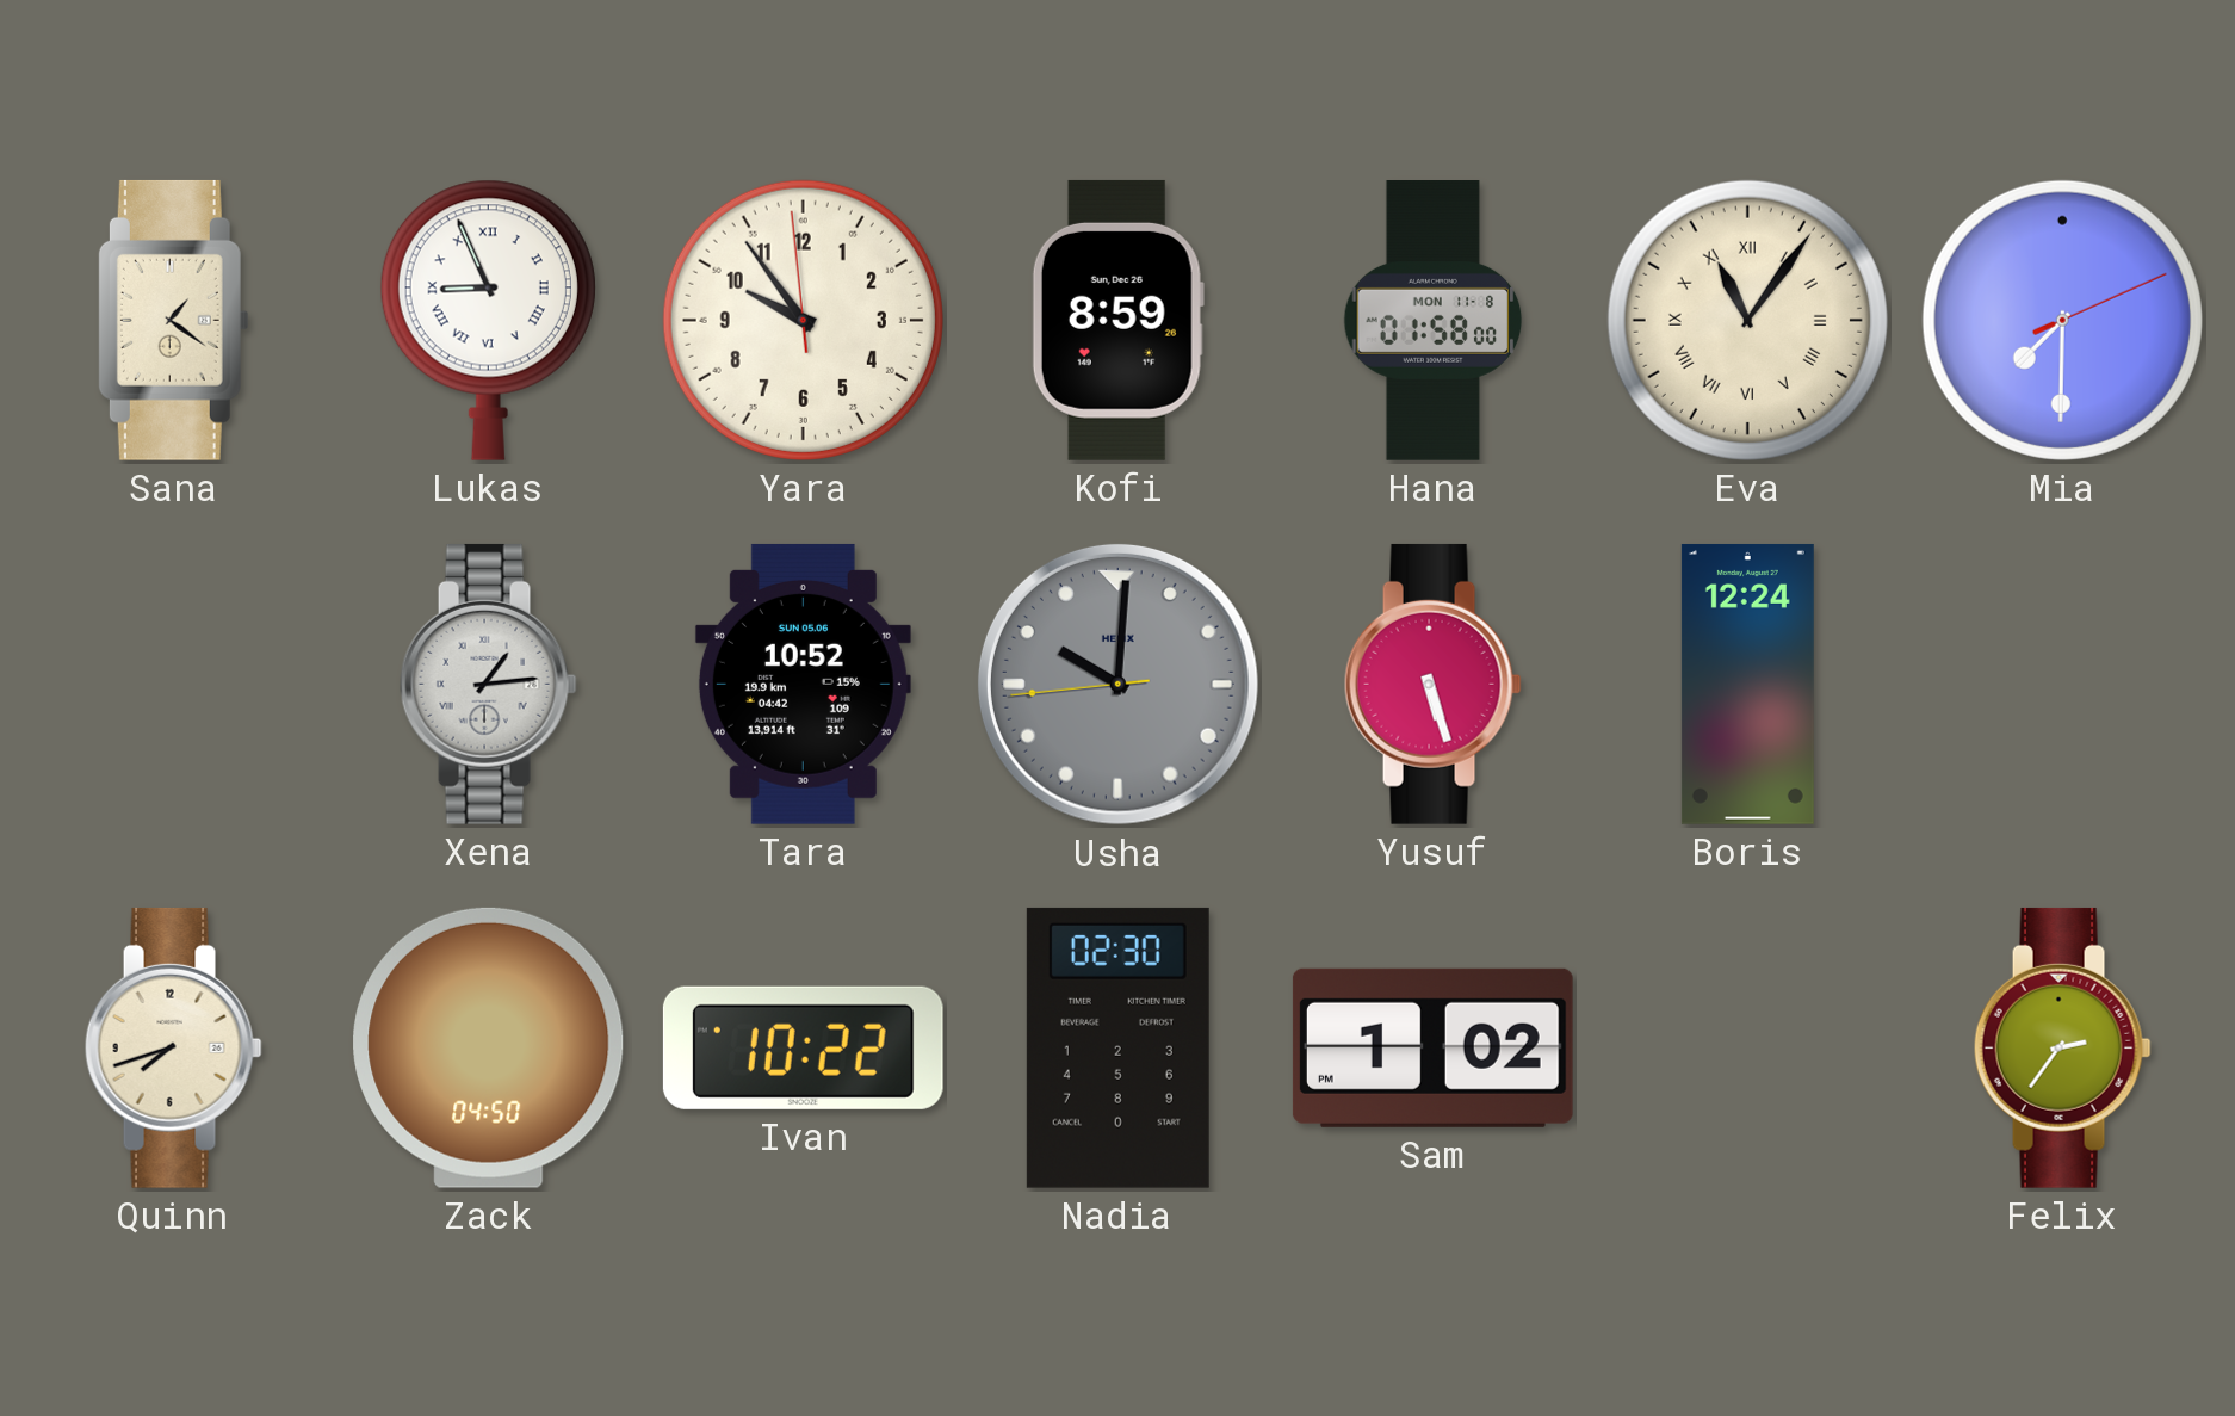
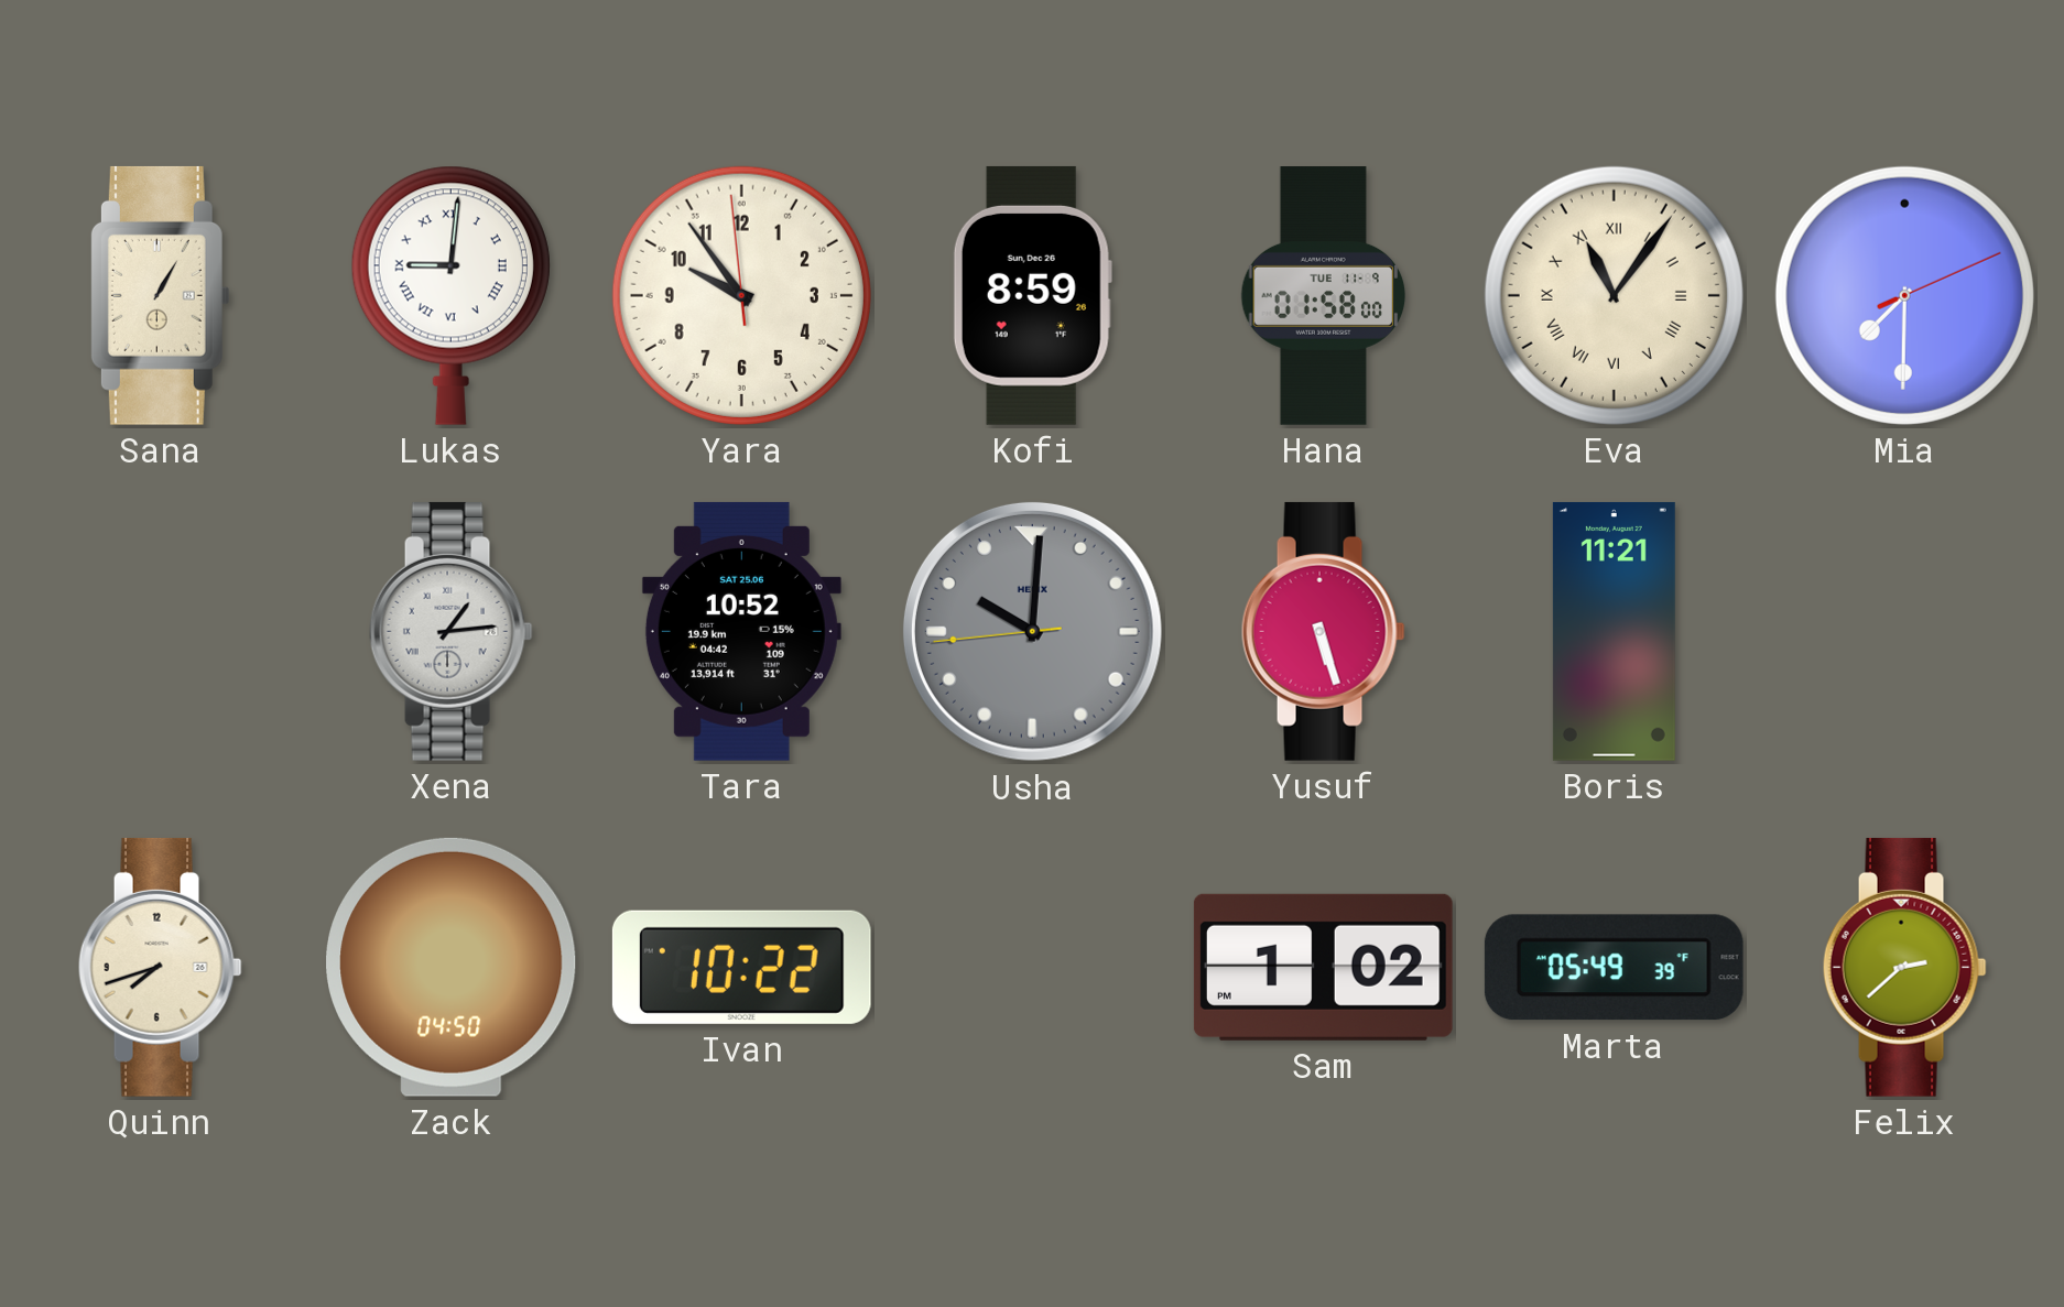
Sana: 1:21 -> 1:05
Lukas: 8:56 -> 9:01
Hana date: MON 11-8 -> TUE 11-9
Tara date: SUN 05.06 -> SAT 25.06
Boris: 12:24 -> 11:21
Nadia: 02:30 -> none
Marta: none -> 05:49
Felix: 2:36 -> 2:38
